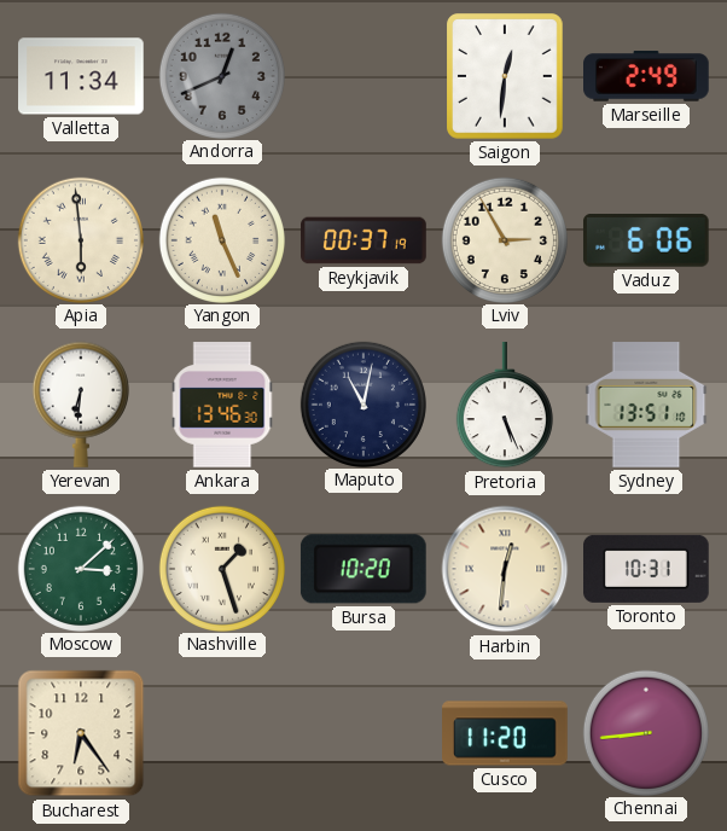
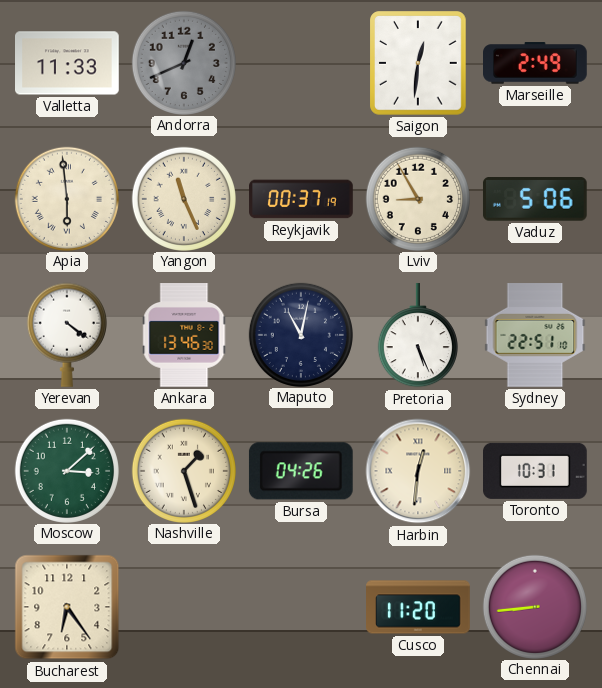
Valletta: 11:34 -> 11:33
Lviv: 2:55 -> 8:55
Vaduz: 6:06 -> 5:06
Yerevan: 6:31 -> 4:21
Sydney: 13:51 -> 22:51
Bursa: 10:20 -> 04:26
